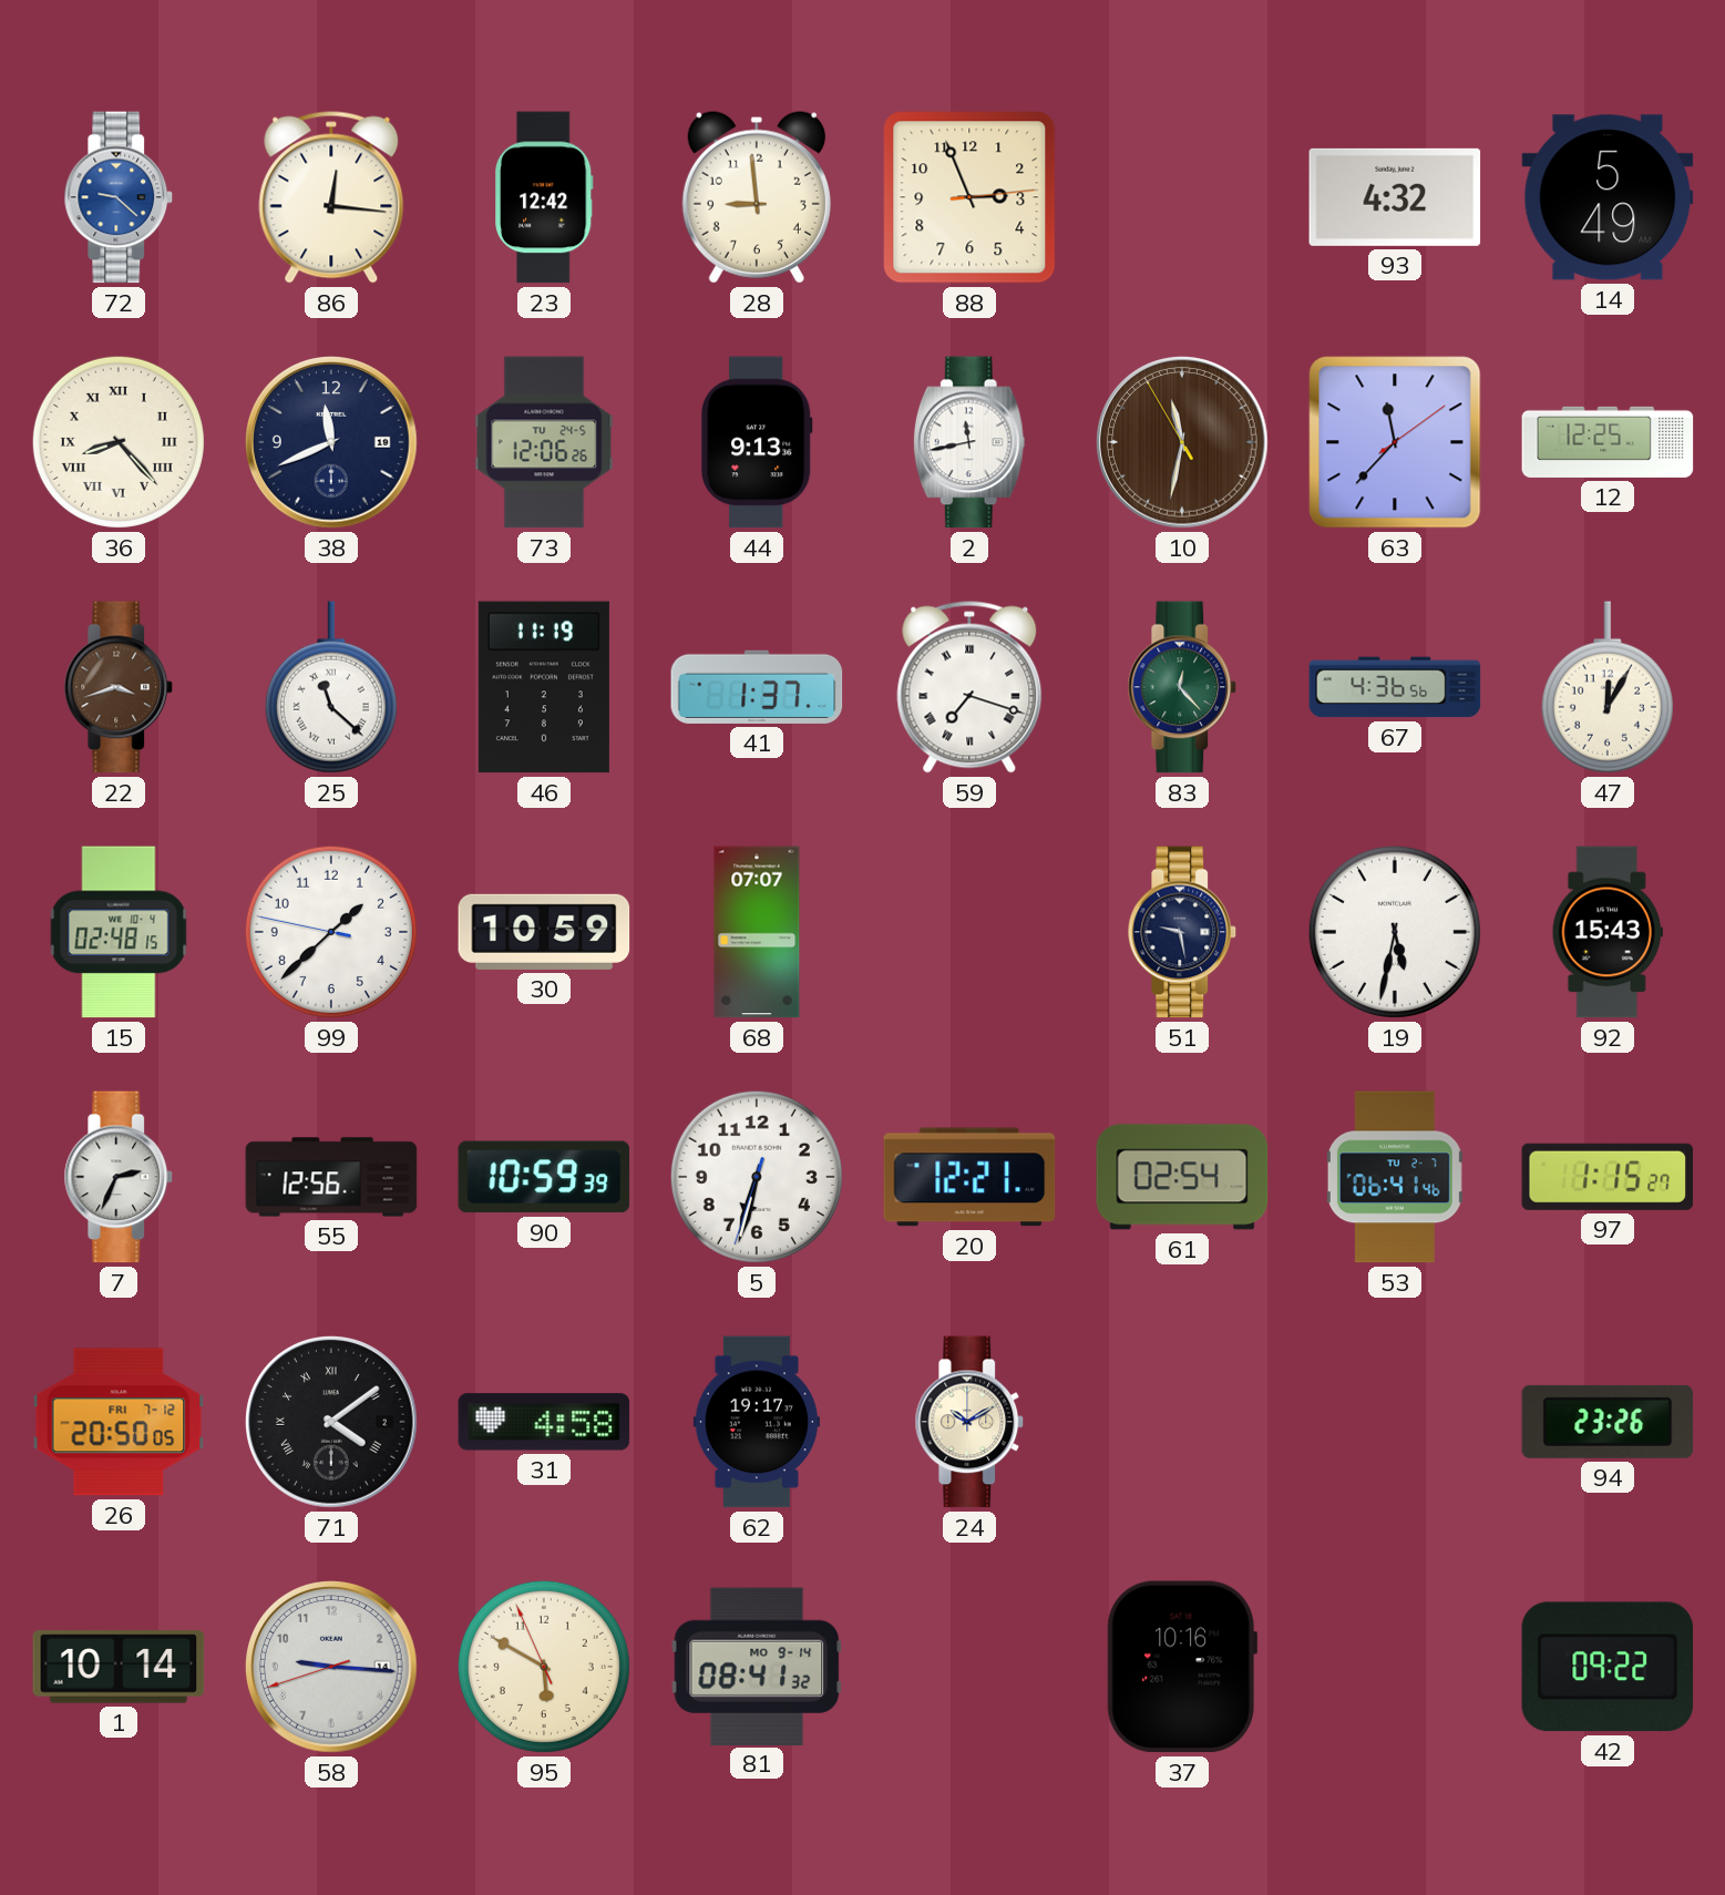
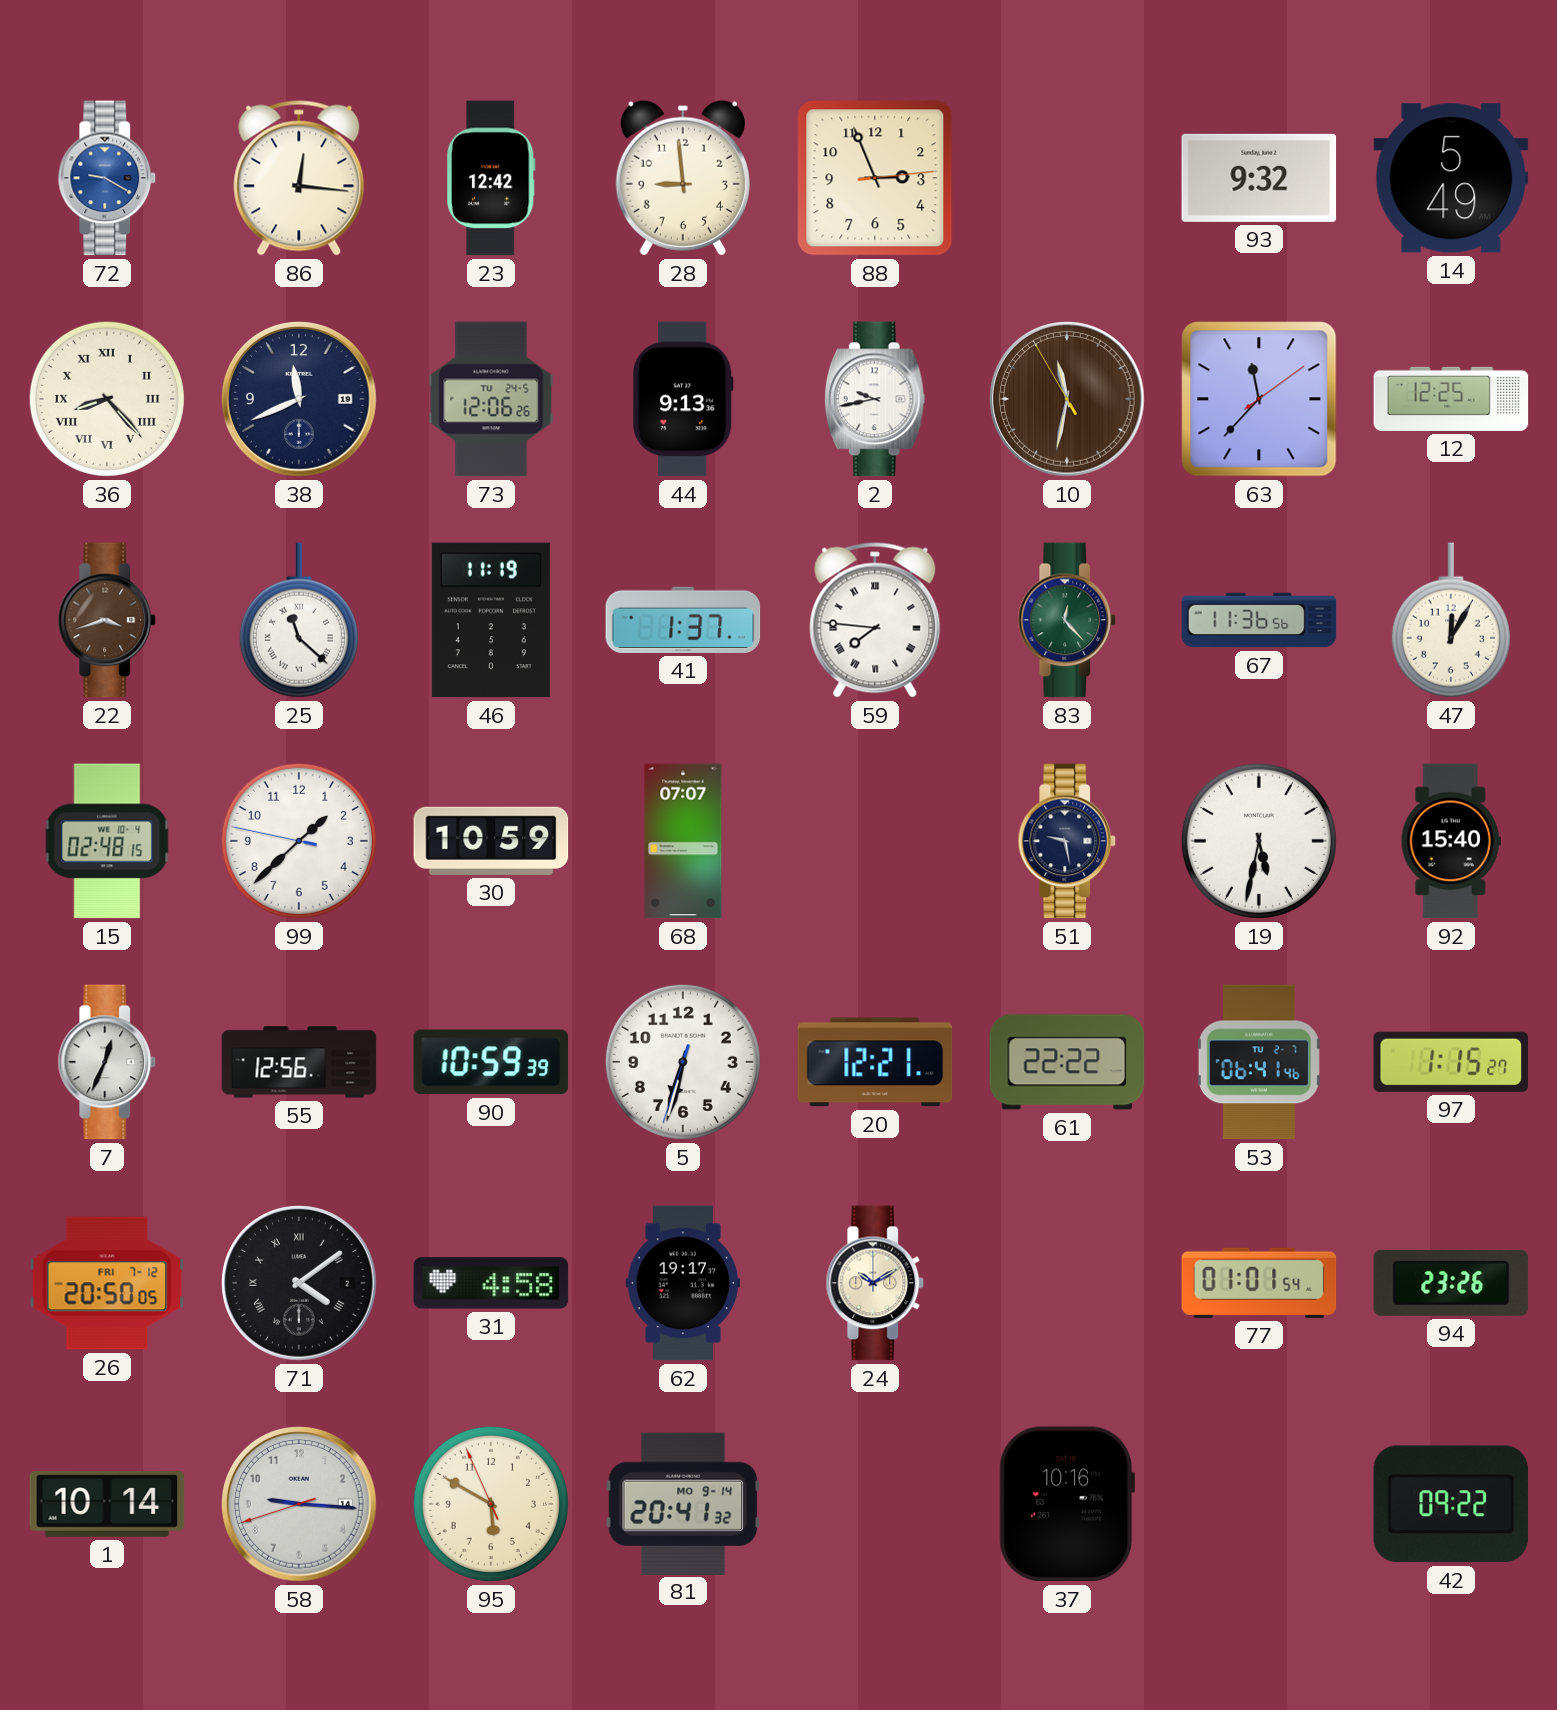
72: 9:22 -> 9:20
93: 4:32 -> 9:32
2: 11:43 -> 9:43
59: 7:18 -> 7:46
67: 4:36 -> 11:36
92: 15:43 -> 15:40
7: 2:34 -> 12:34
61: 02:54 -> 22:22
77: none -> 01:01
81: 08:41 -> 20:41
